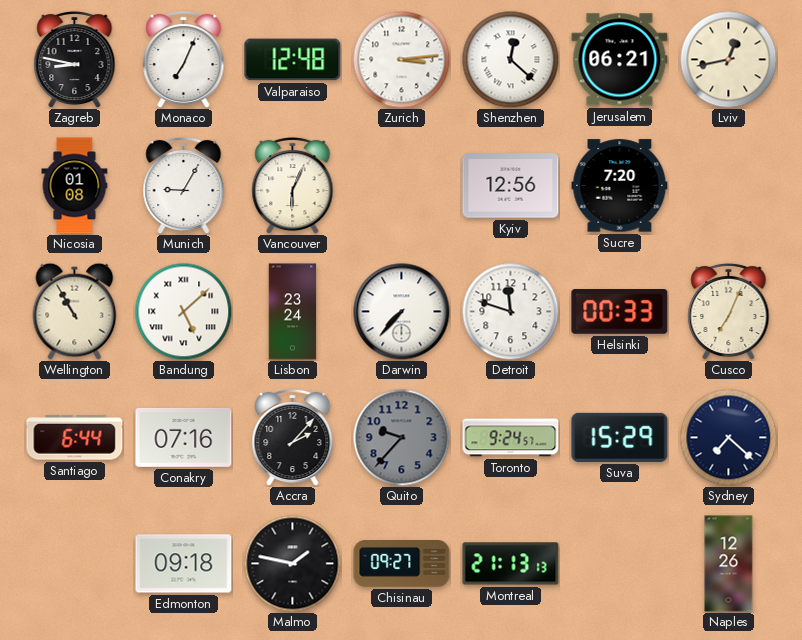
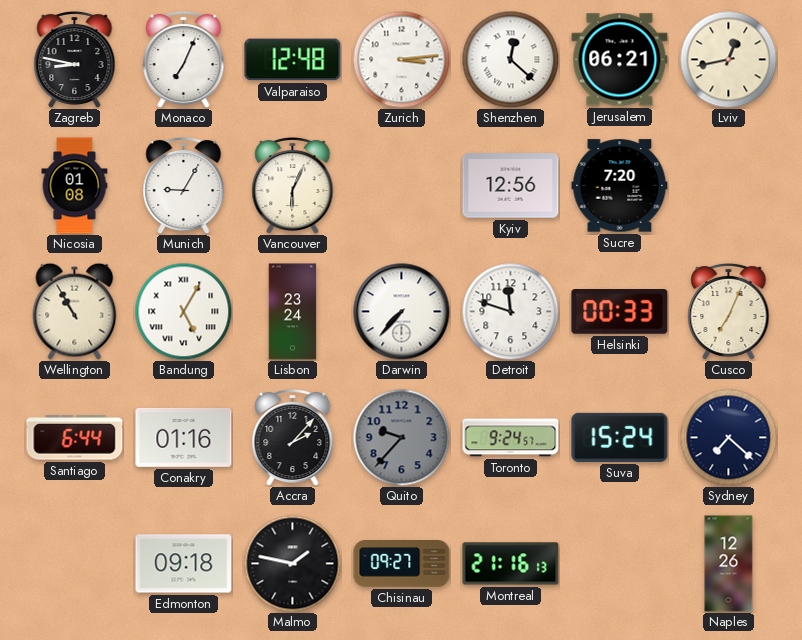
Bandung: 5:08 -> 5:05
Conakry: 07:16 -> 01:16
Suva: 15:29 -> 15:24
Montreal: 21:13 -> 21:16
